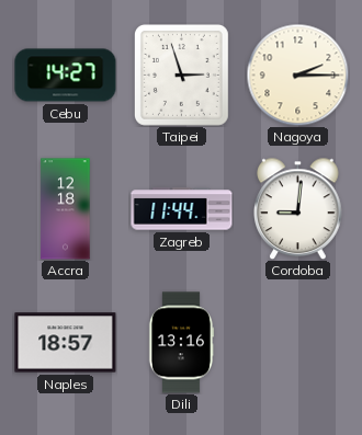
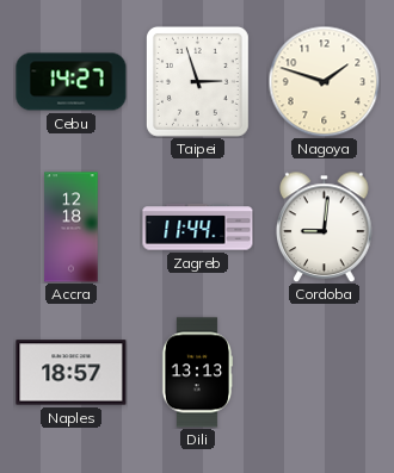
Nagoya: 2:15 -> 1:48
Dili: 13:16 -> 13:13
